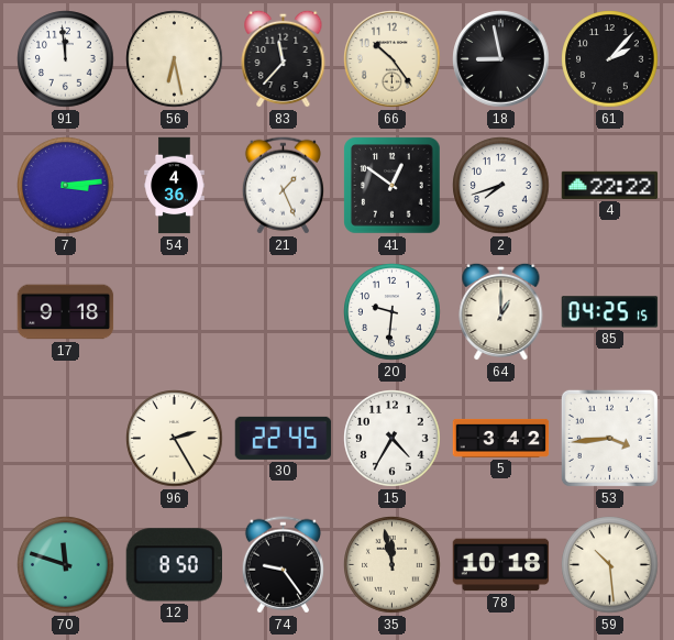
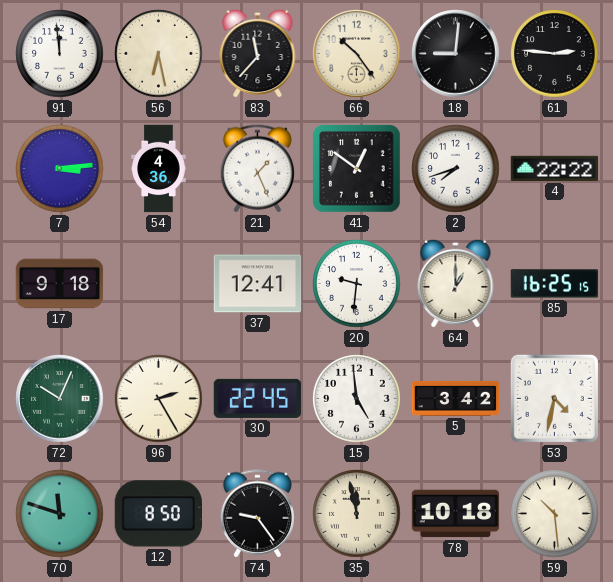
18: 8:58 -> 9:01
61: 2:07 -> 2:46
37: none -> 12:41
85: 04:25 -> 16:25
72: none -> 10:04
15: 4:35 -> 4:59
53: 3:44 -> 4:32
